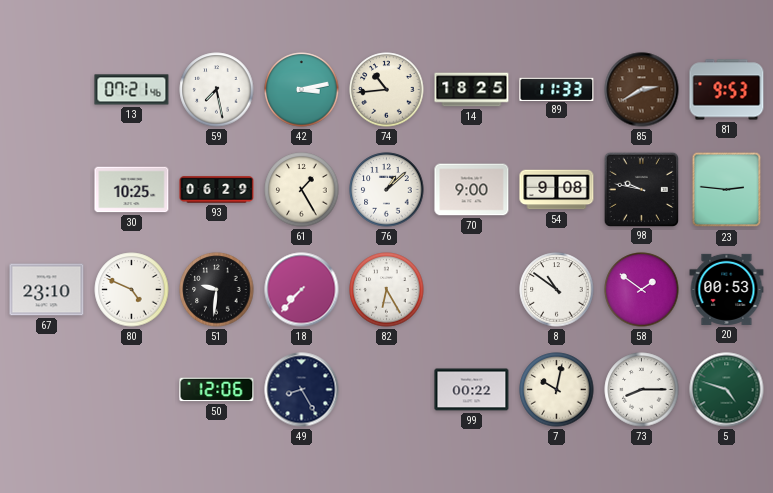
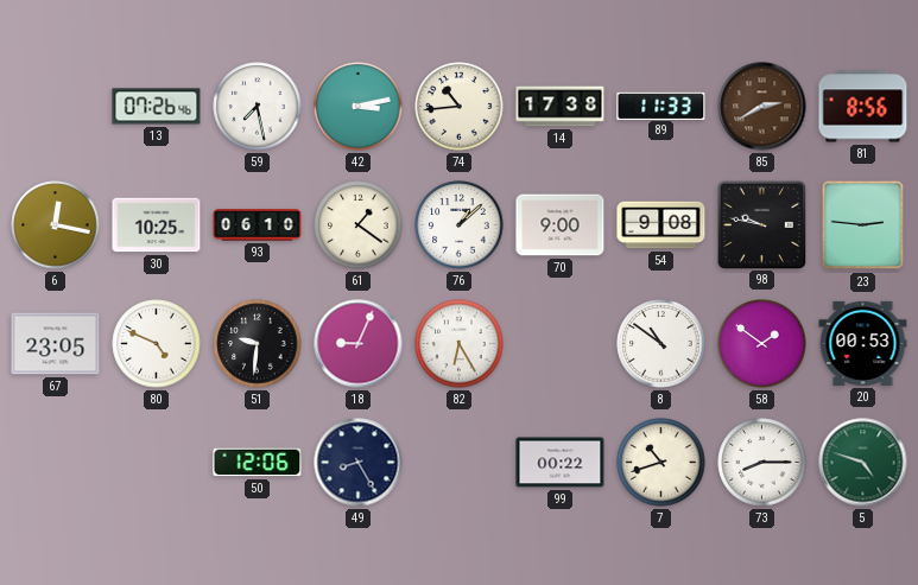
13: 07:21 -> 07:26
14: 18:25 -> 17:38
81: 9:53 -> 8:56
6: none -> 12:17
93: 06:29 -> 06:10
61: 1:25 -> 1:21
67: 23:10 -> 23:05
18: 7:37 -> 9:04
7: 10:02 -> 10:42
